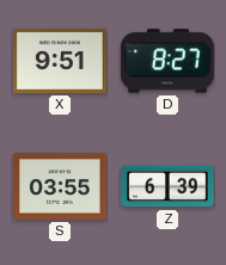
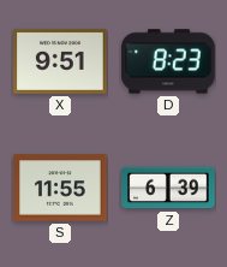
D: 8:27 -> 8:23
S: 03:55 -> 11:55
